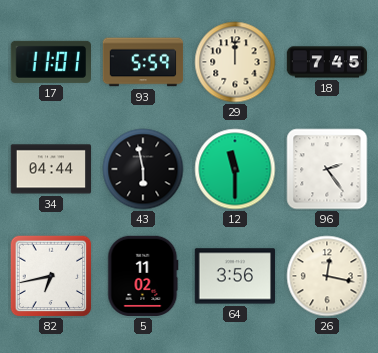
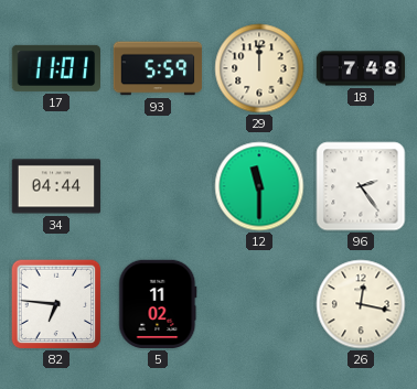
18: 7:45 -> 7:48
43: 5:58 -> none
82: 6:43 -> 6:46
64: 3:56 -> none
